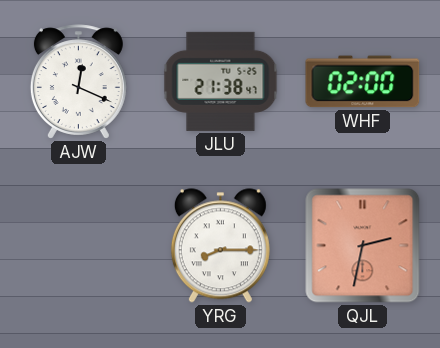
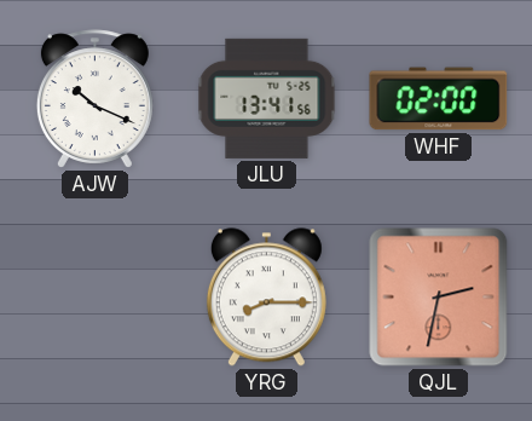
AJW: 12:19 -> 10:19
JLU: 21:38 -> 13:41
